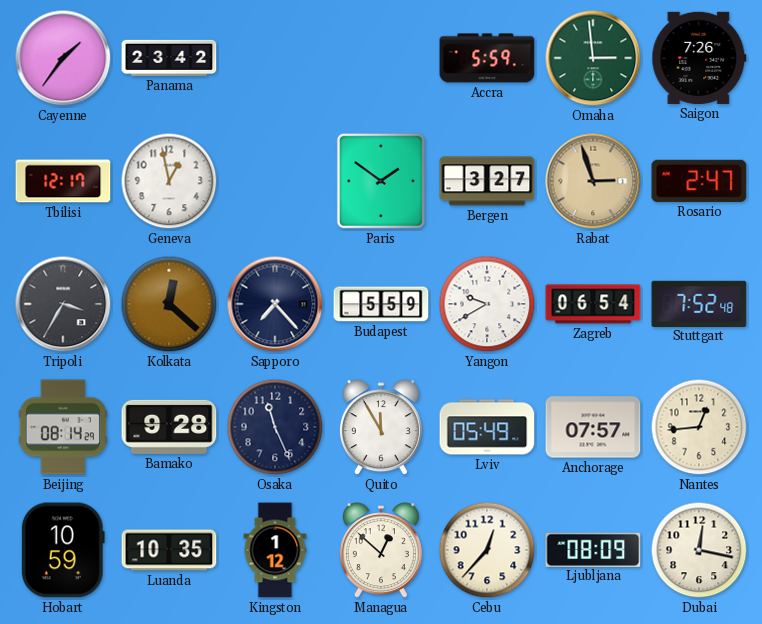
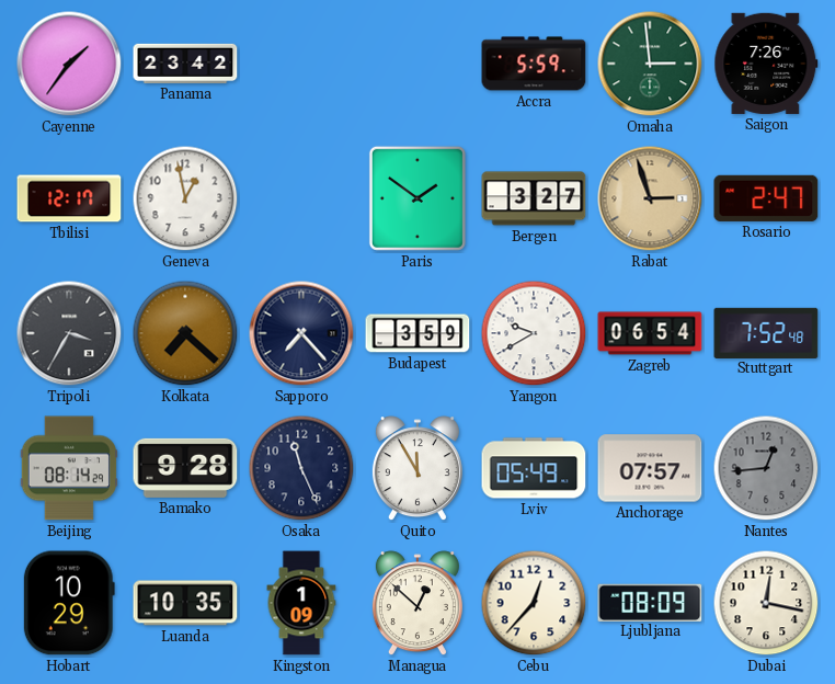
Kolkata: 12:22 -> 7:22
Budapest: 5:59 -> 3:59
Nantes dial: cream -> grey
Hobart: 10:59 -> 10:29
Kingston: 1:12 -> 1:09
